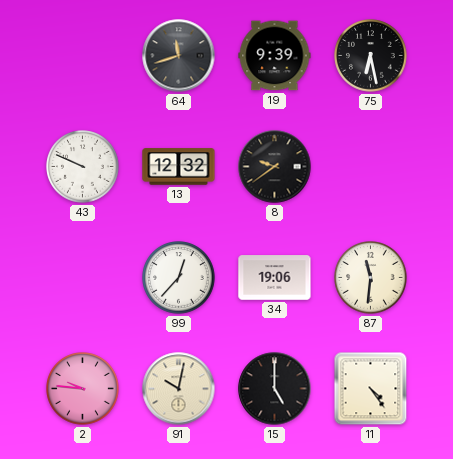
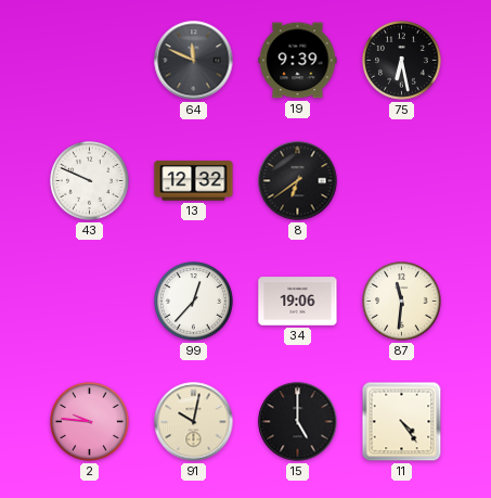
64: 11:42 -> 11:49
8: 9:39 -> 6:39
